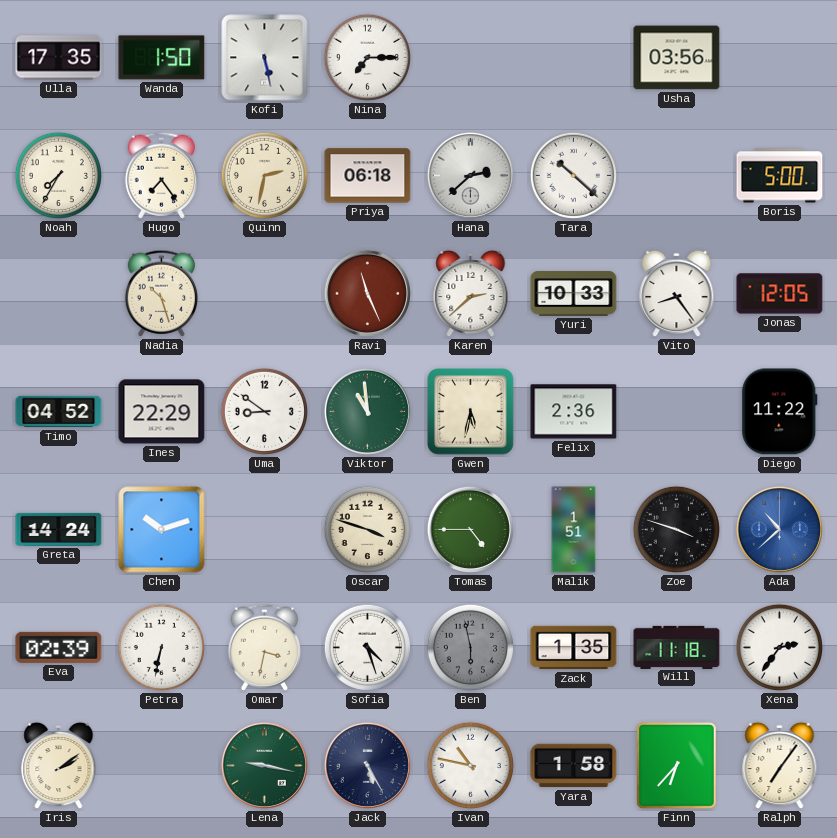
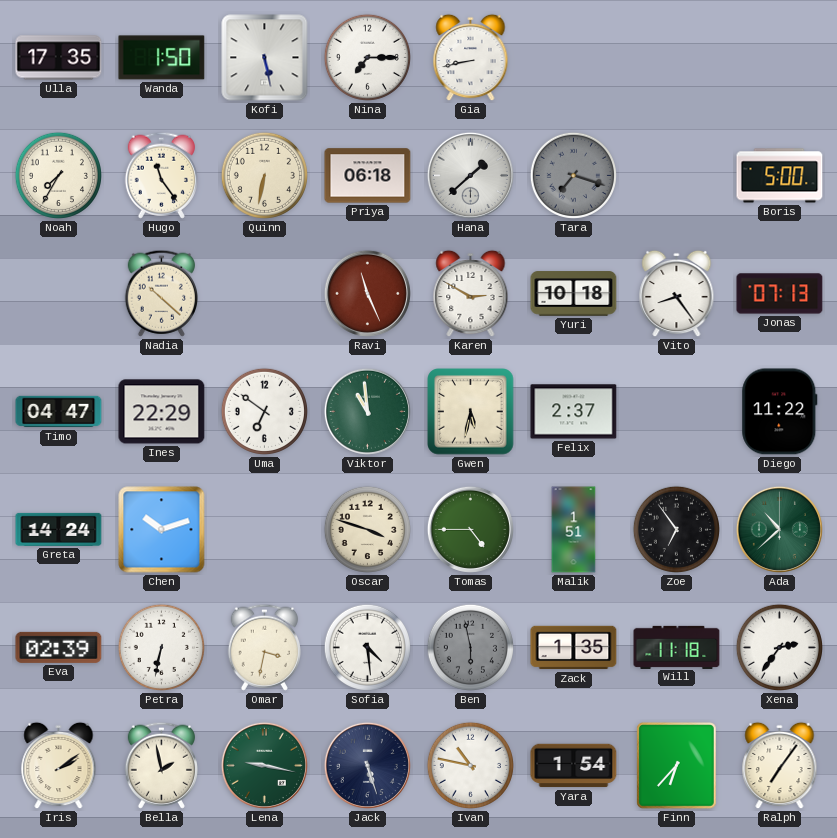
Gia: none -> 8:43
Usha: 03:56 -> none
Hugo: 7:24 -> 11:24
Quinn: 2:32 -> 6:32
Hana: 2:38 -> 1:38
Tara: 10:22 -> 7:18
Tara dial: white -> grey
Nadia: 10:27 -> 10:22
Karen: 2:38 -> 2:50
Yuri: 10:33 -> 10:18
Jonas: 12:05 -> 07:13
Timo: 04:52 -> 04:47
Uma: 8:51 -> 6:51
Felix: 2:36 -> 2:37
Zoe: 3:48 -> 6:54
Ada dial: blue -> green
Sofia: 4:27 -> 4:29
Bella: none -> 1:58
Jack: 5:25 -> 5:27
Yara: 1:58 -> 1:54
